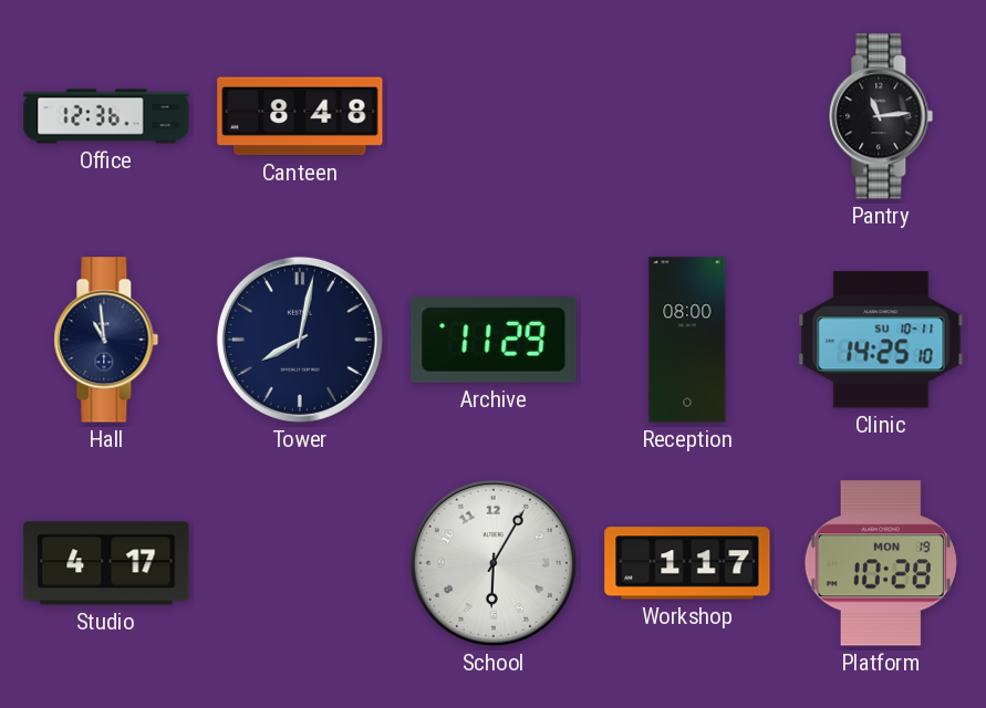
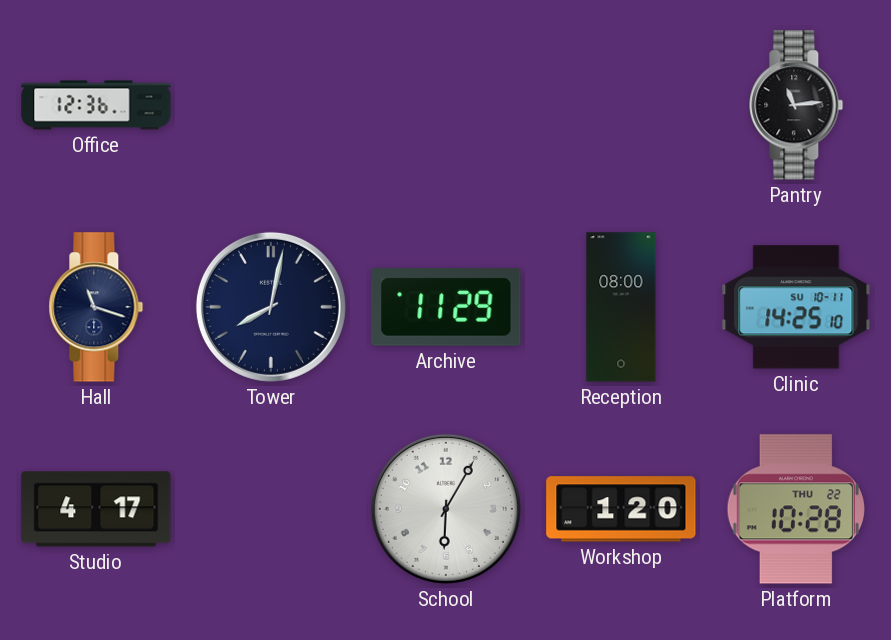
Canteen: 8:48 -> none
Hall: 10:59 -> 11:18
Workshop: 1:17 -> 1:20
Platform date: MON 19 -> THU 22
